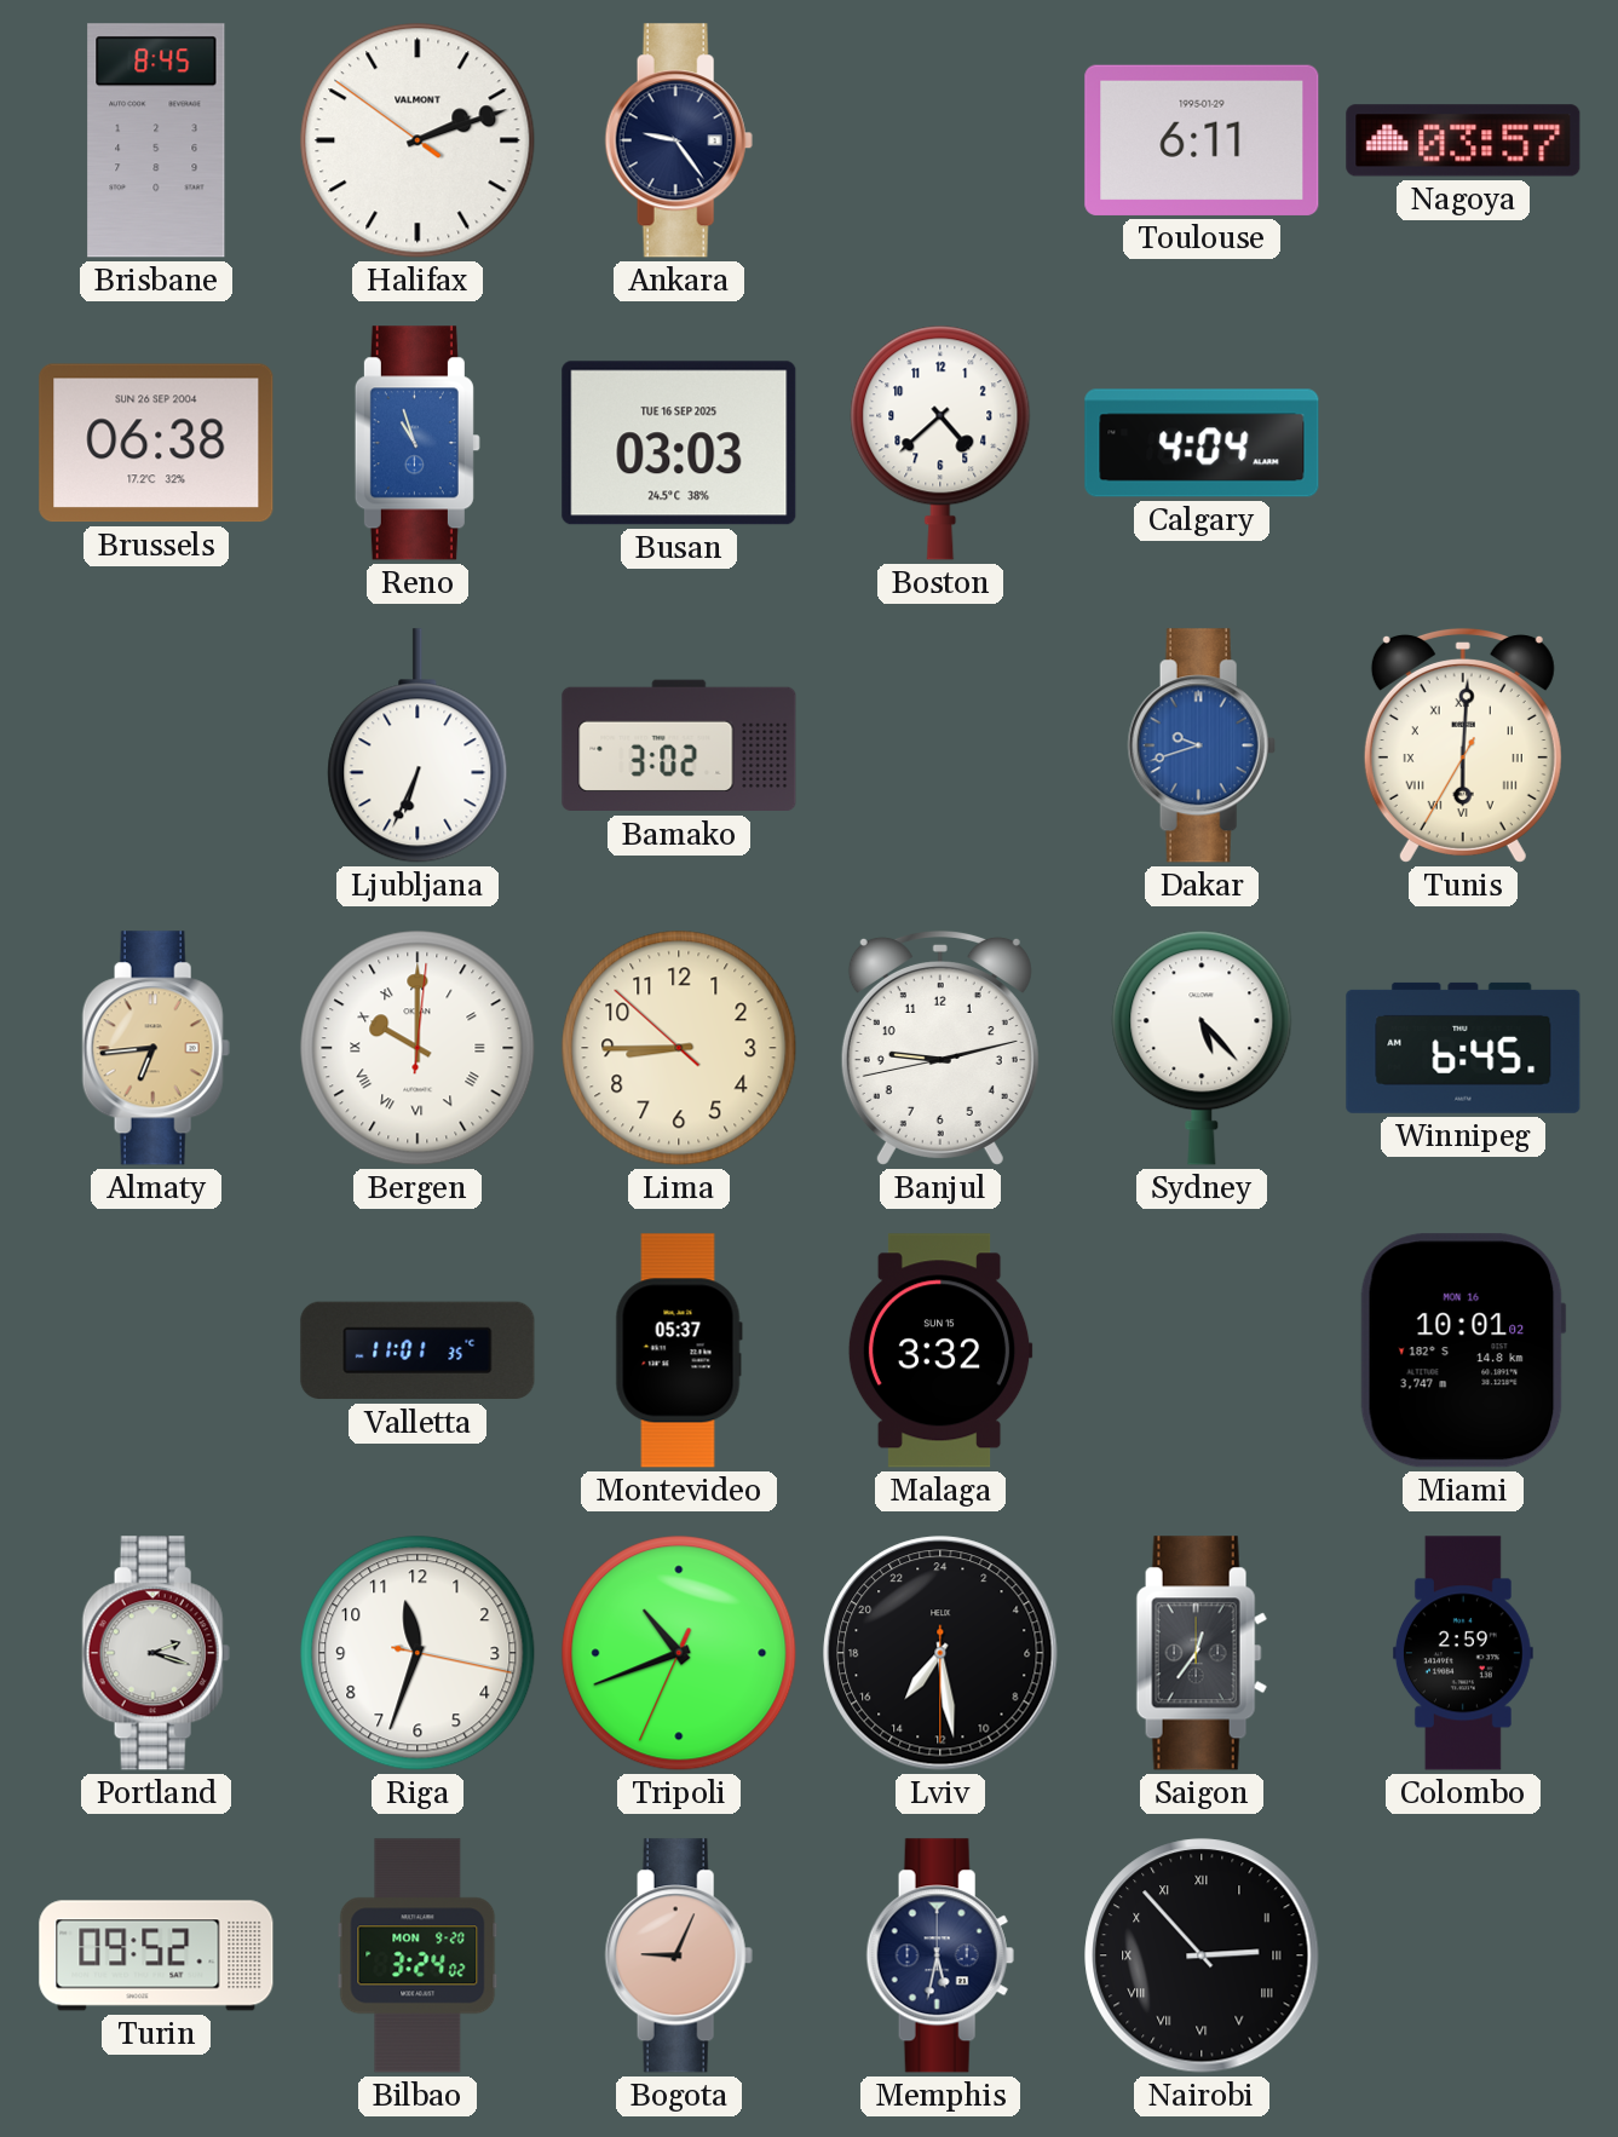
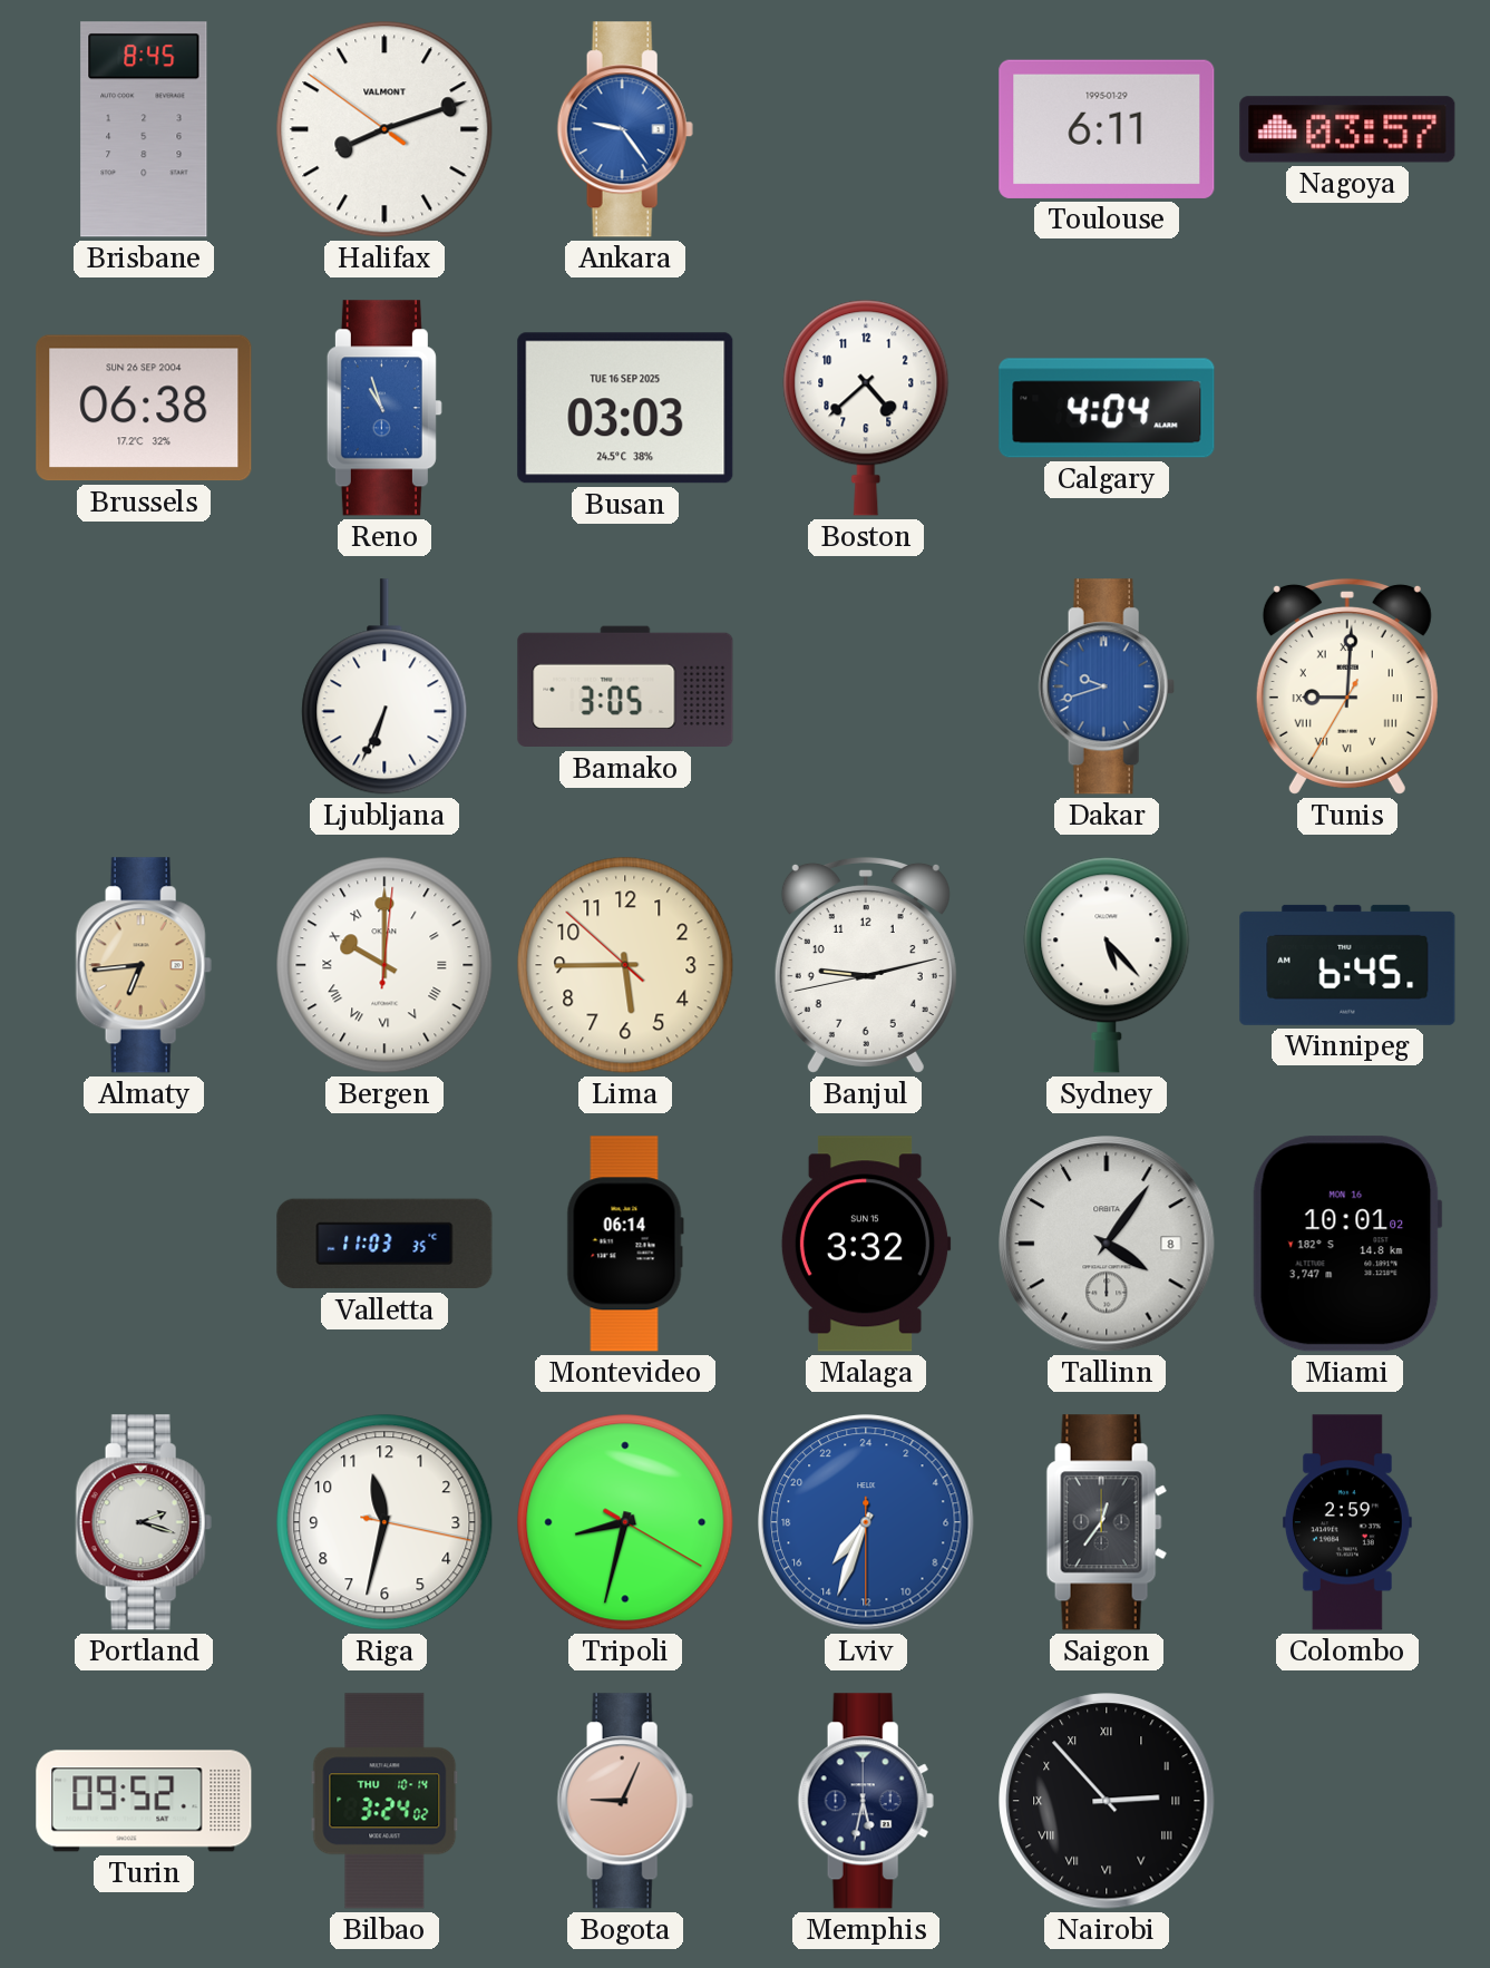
Halifax: 2:11 -> 8:11
Ankara dial: navy -> blue
Bamako: 3:02 -> 3:05
Tunis: 6:00 -> 9:00
Lima: 8:44 -> 5:44
Valletta: 11:01 -> 11:03
Montevideo: 05:37 -> 06:14
Tallinn: none -> 4:06
Riga: 11:33 -> 11:32
Tripoli: 10:41 -> 8:32
Lviv: 14:28 -> 14:33
Lviv dial: black -> blue
Bilbao date: MON 9-20 -> THU 10-14
